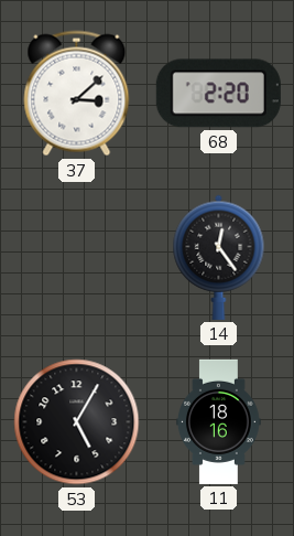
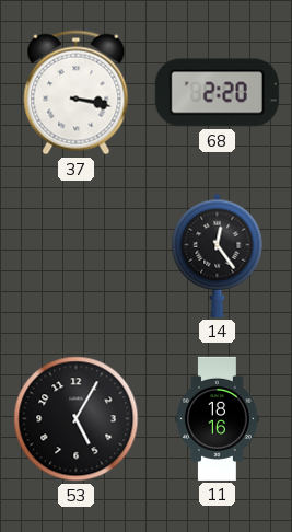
37: 3:08 -> 3:17
